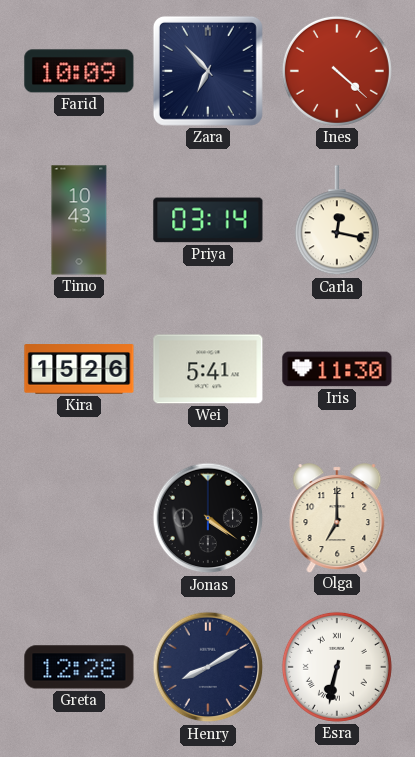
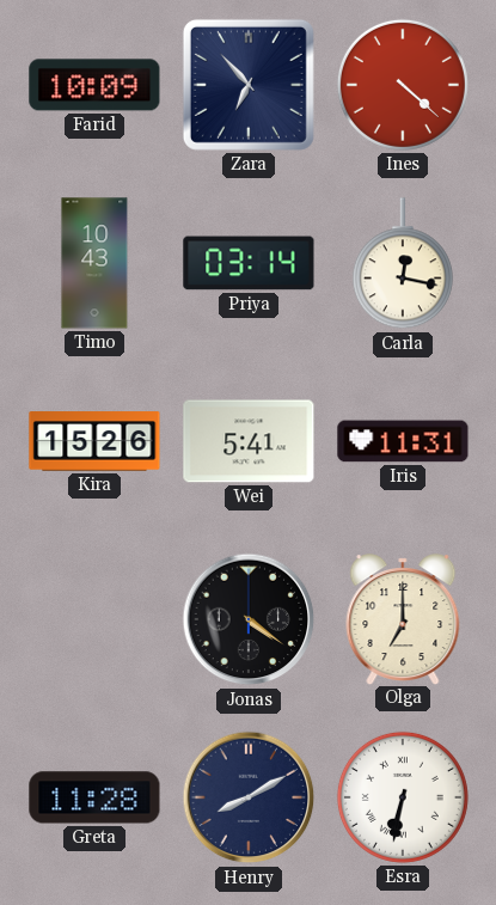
Iris: 11:30 -> 11:31
Greta: 12:28 -> 11:28
